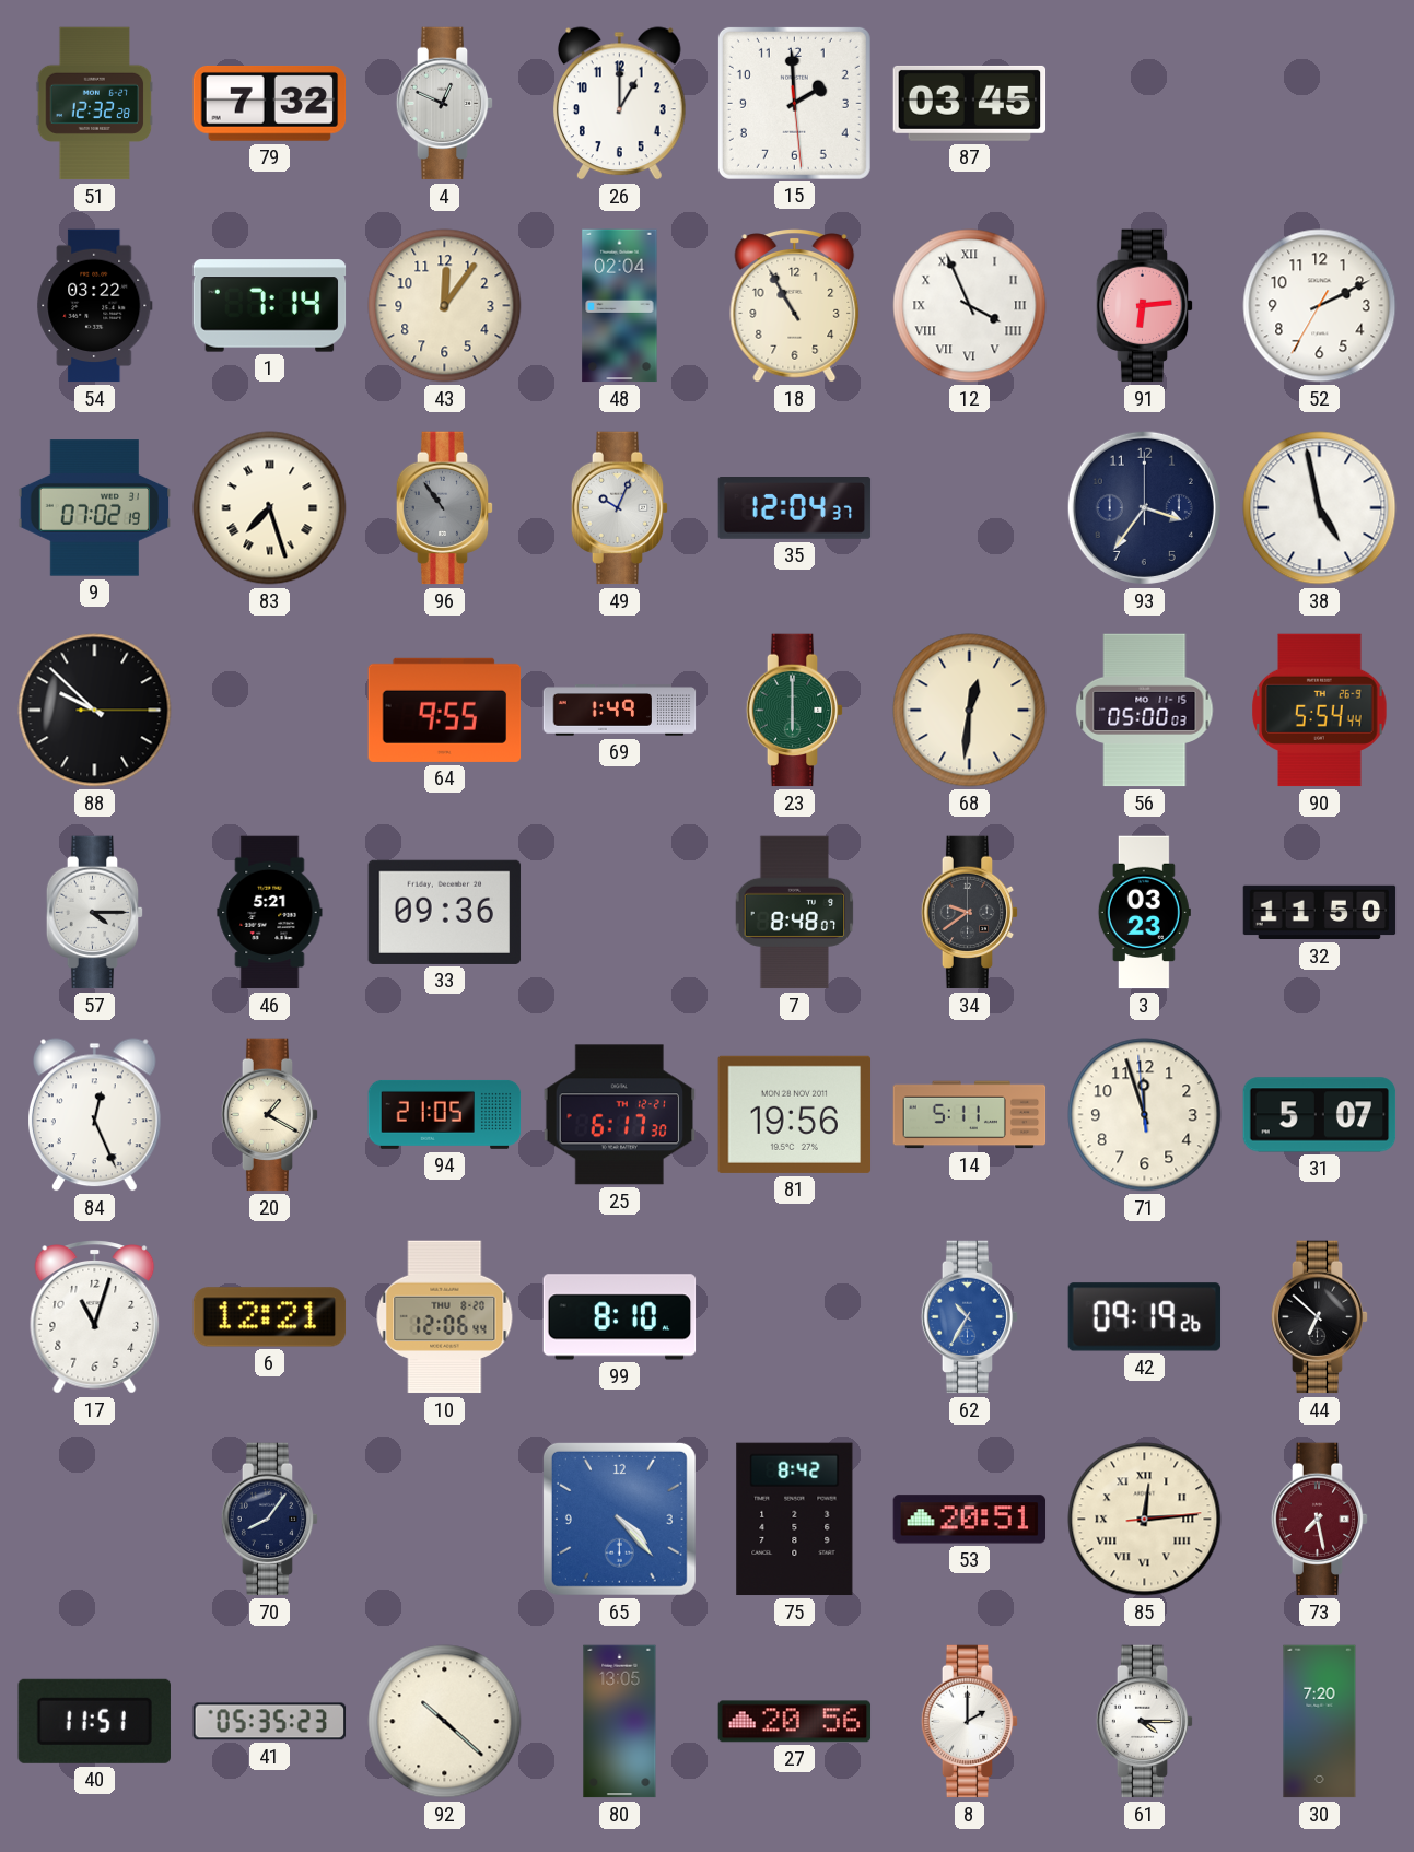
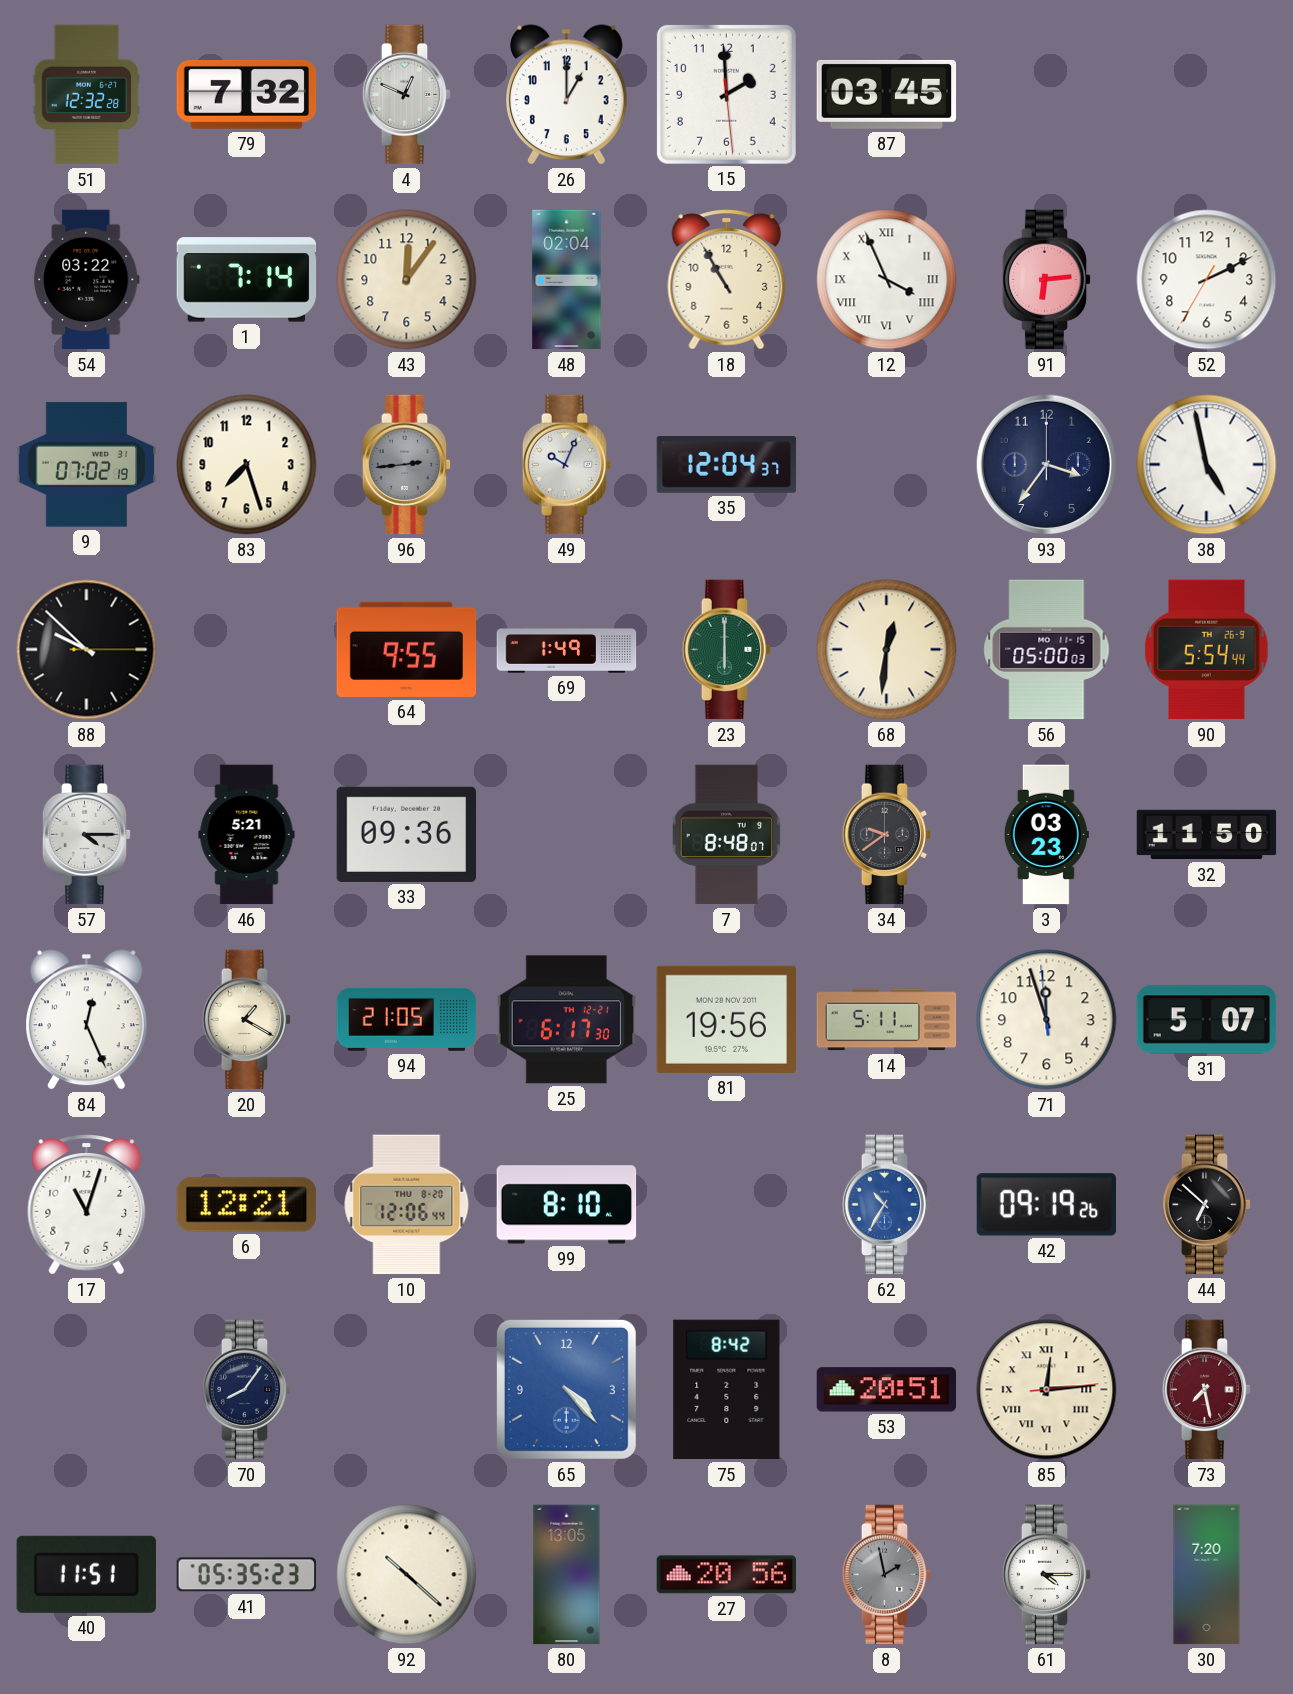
83 numerals: Roman -> Arabic
96: 10:54 -> 2:44
8: 2:00 -> 1:58
8 dial: white -> grey
